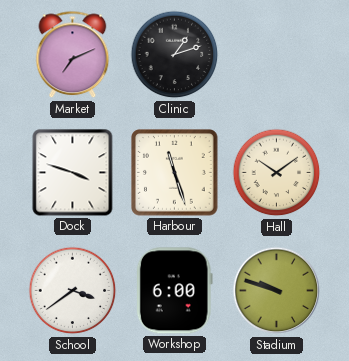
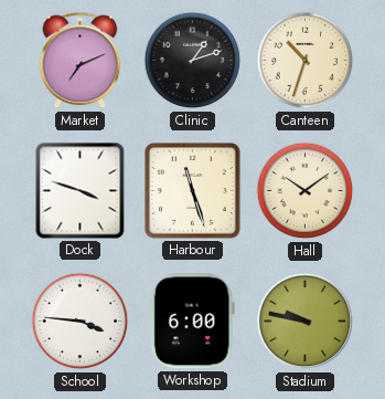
Canteen: none -> 10:33
School: 3:39 -> 3:46
Stadium: 9:48 -> 9:47
